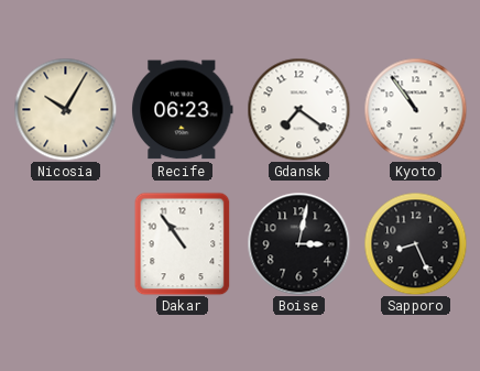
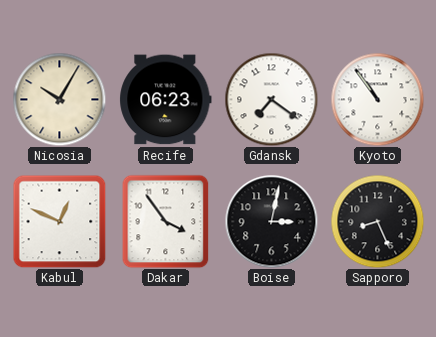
Kabul: none -> 12:49
Dakar: 10:54 -> 3:54
